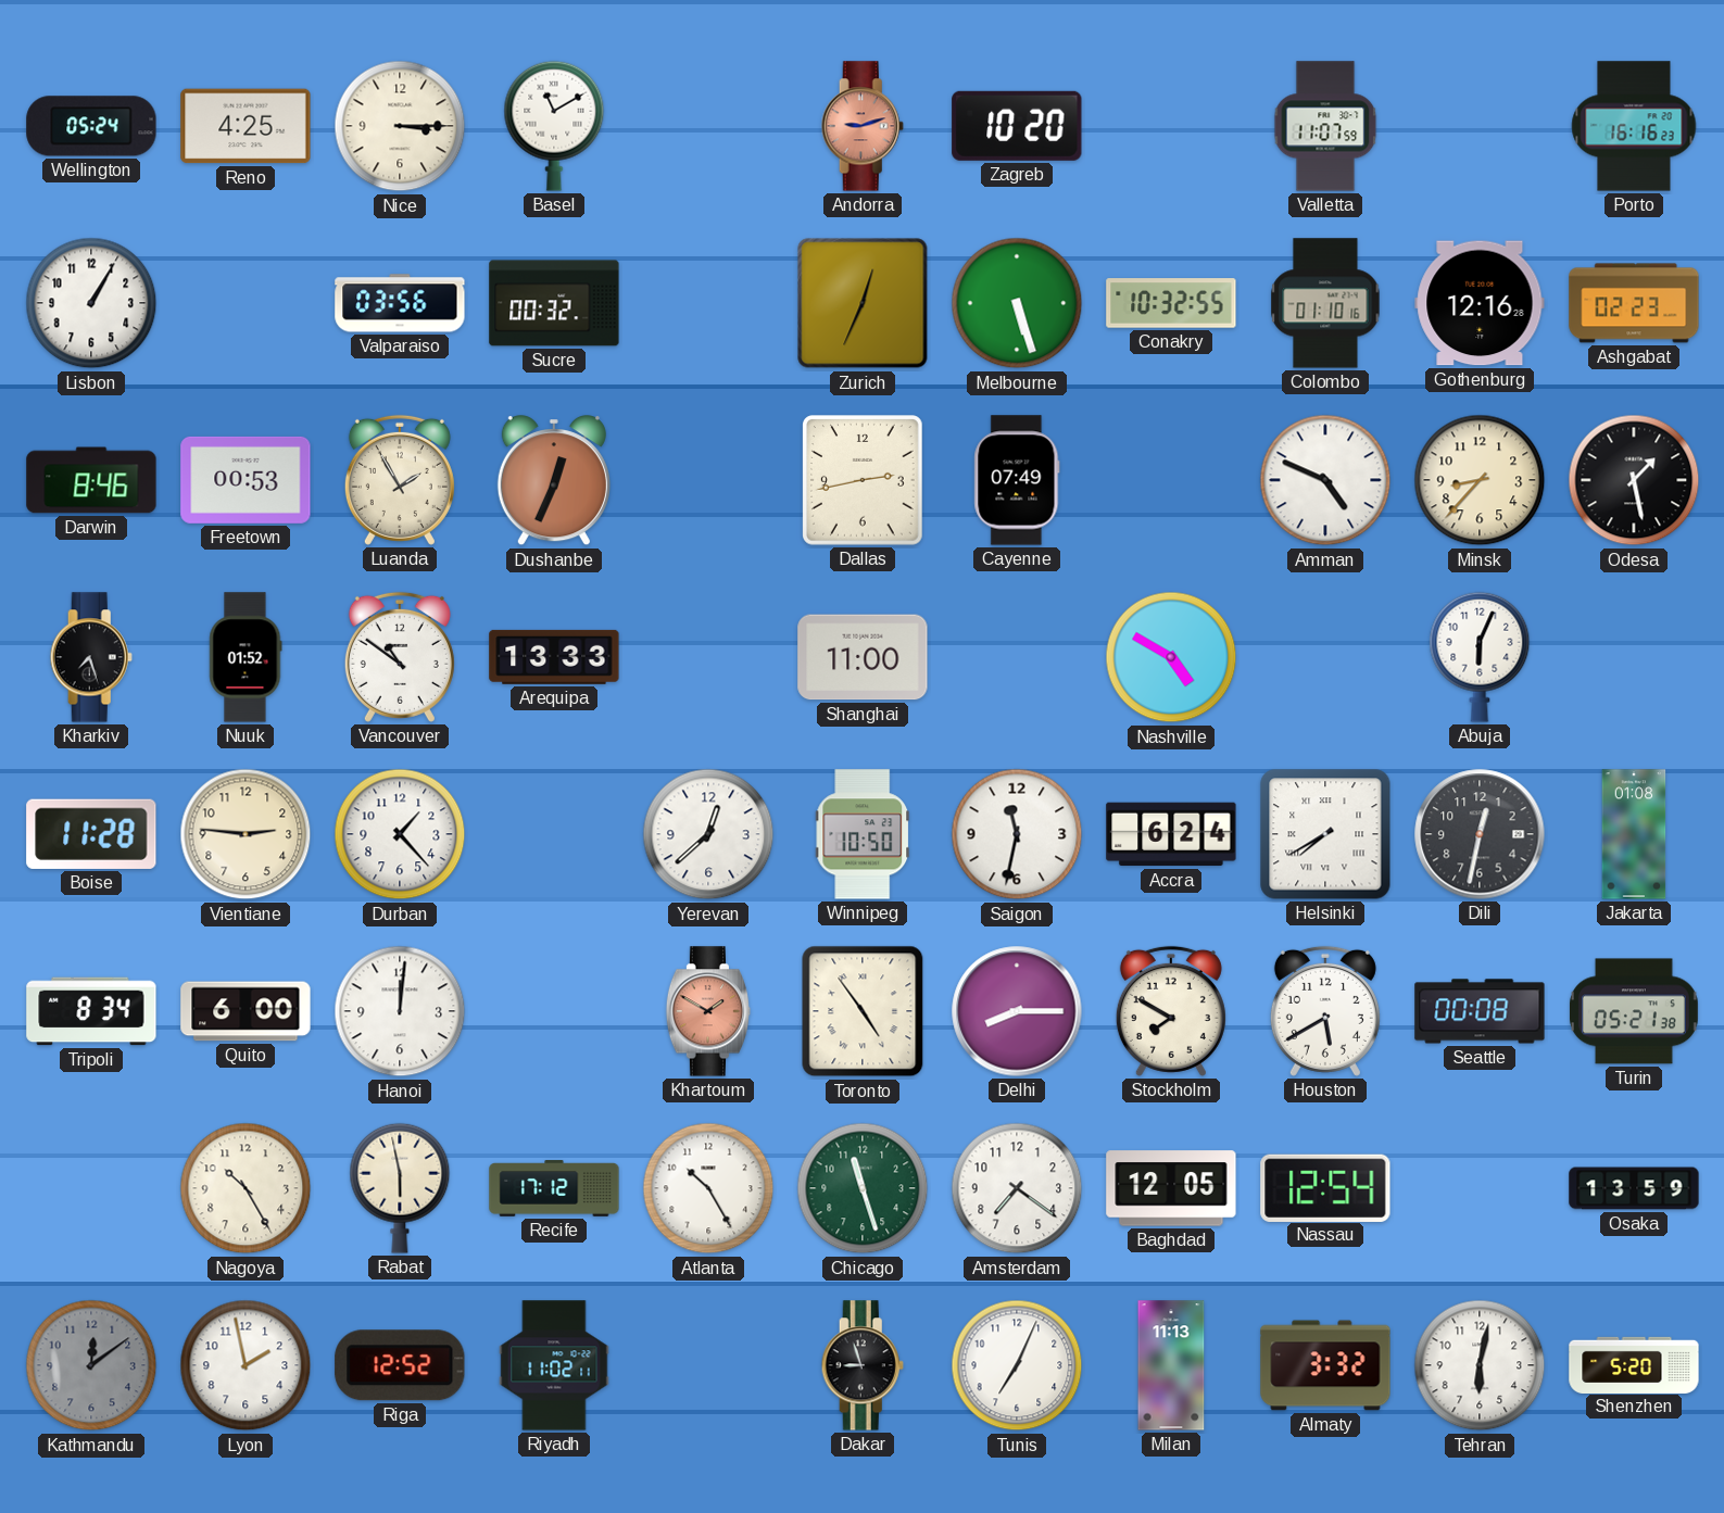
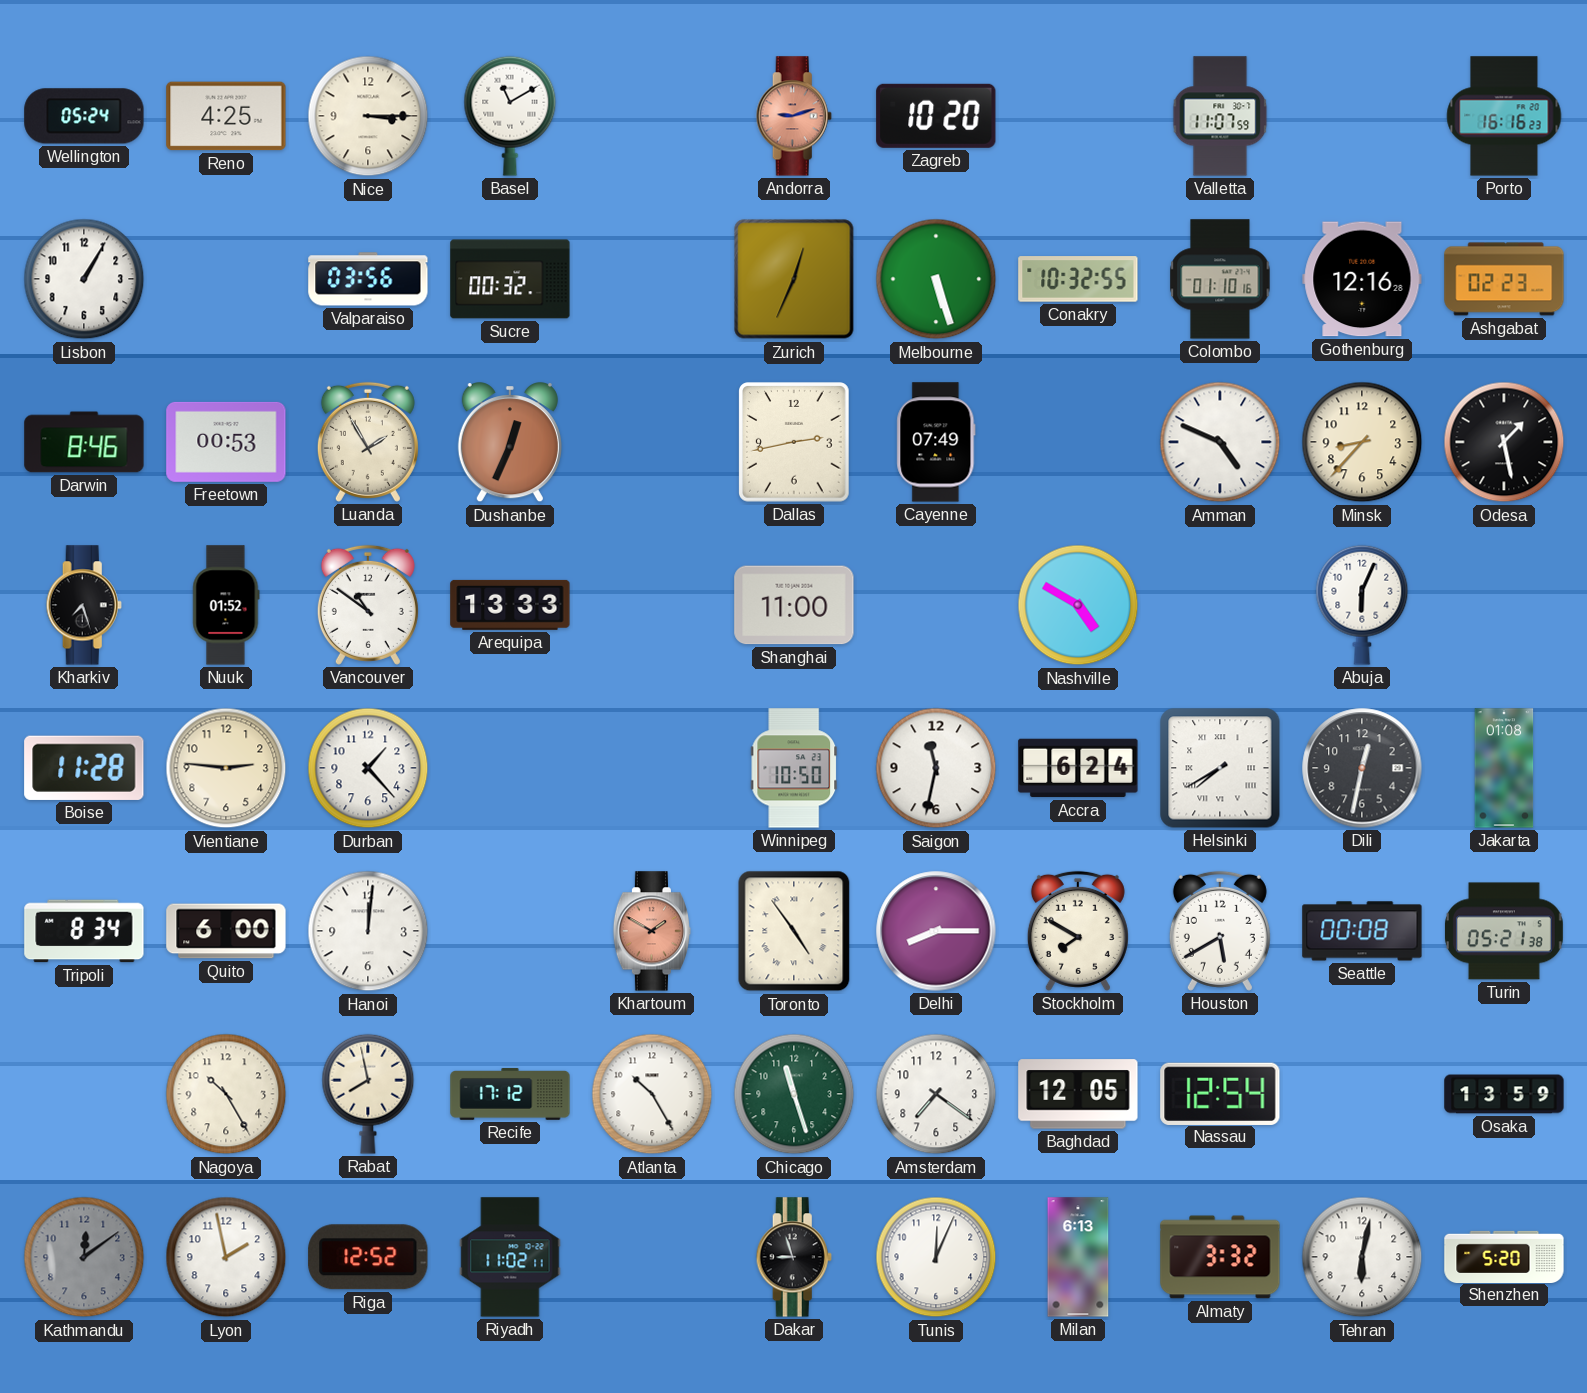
Yerevan: 12:38 -> none
Rabat: 5:58 -> 7:58
Tunis: 7:04 -> 12:04
Milan: 11:13 -> 6:13
